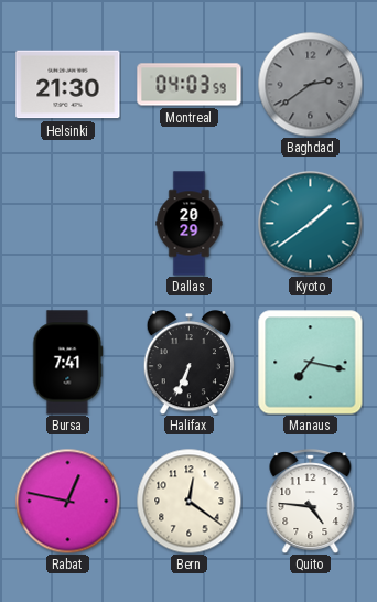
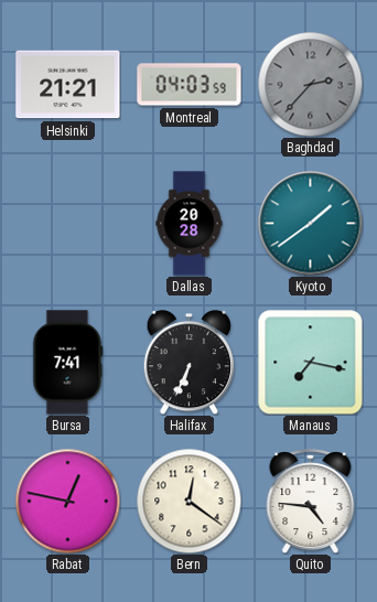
Helsinki: 21:30 -> 21:21
Baghdad: 2:39 -> 2:37
Dallas: 20:29 -> 20:28
